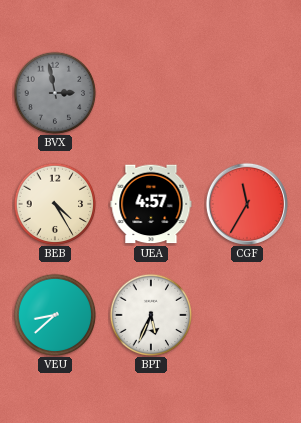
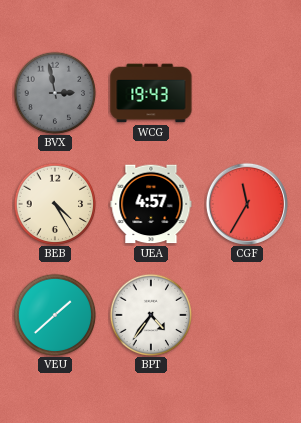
WCG: none -> 19:43
VEU: 8:38 -> 1:38
BPT: 5:34 -> 4:36
